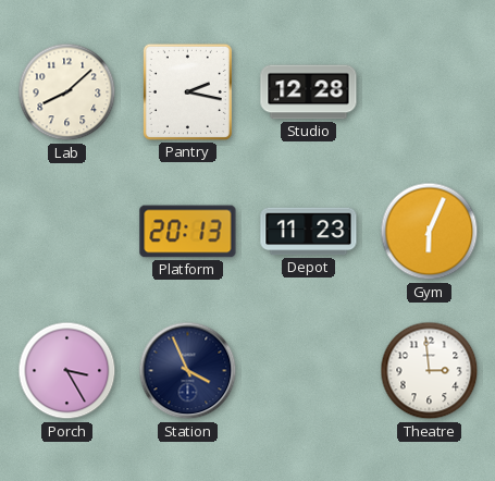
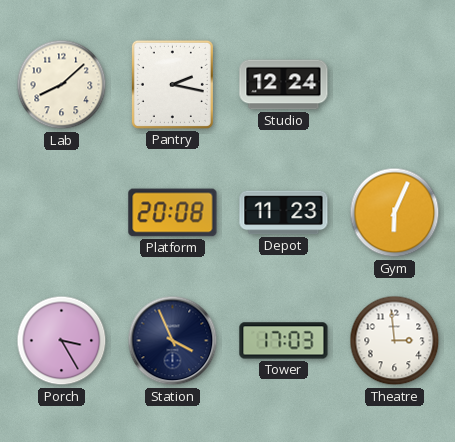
Studio: 12:28 -> 12:24
Platform: 20:13 -> 20:08
Tower: none -> 17:03
